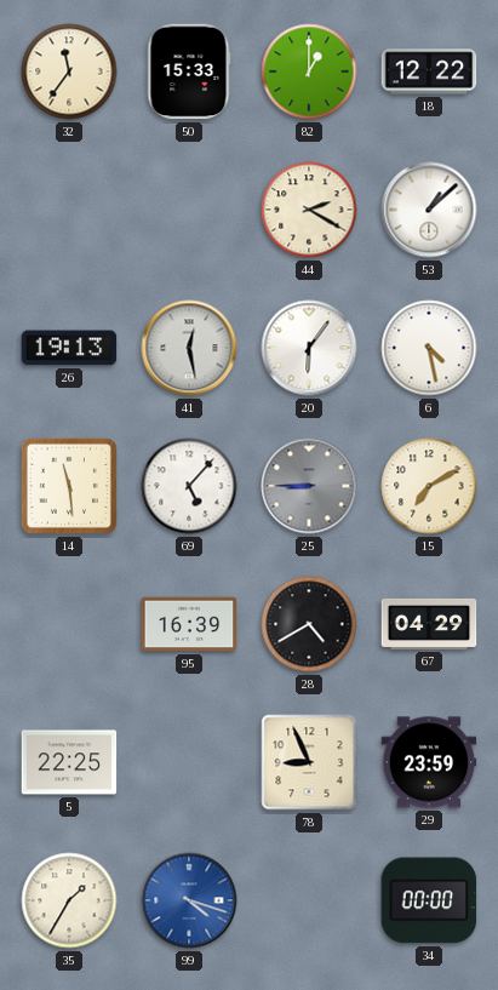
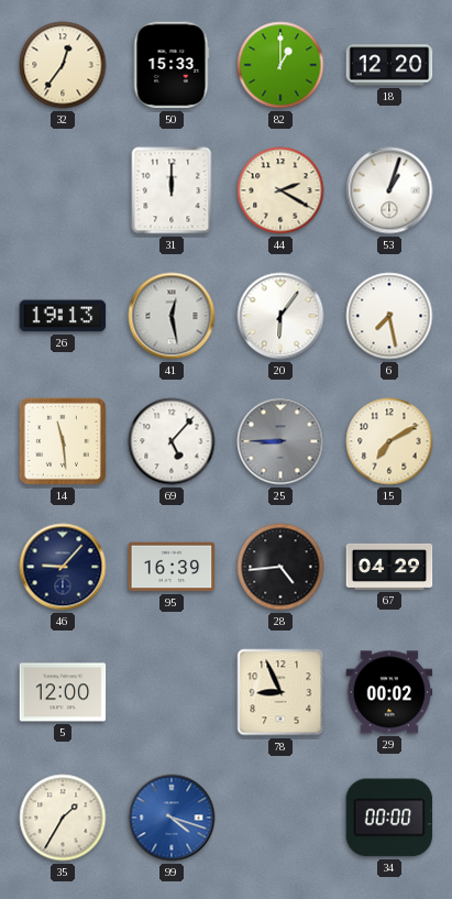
32: 11:36 -> 12:36
18: 12:22 -> 12:20
31: none -> 12:00
53: 1:08 -> 1:03
6: 4:28 -> 7:28
46: none -> 9:07
28: 4:40 -> 4:44
5: 22:25 -> 12:00
29: 23:59 -> 00:02
